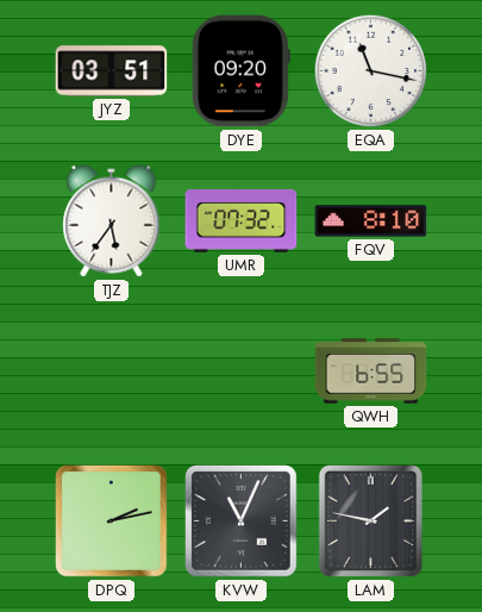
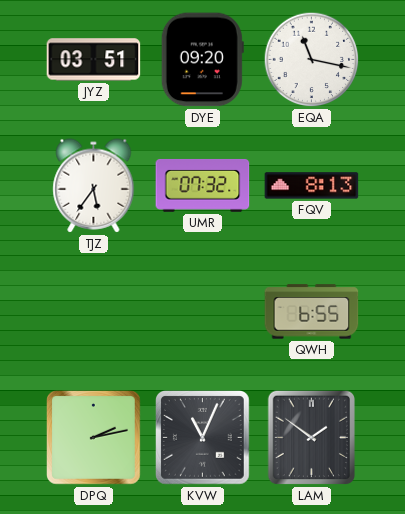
FQV: 8:10 -> 8:13
LAM: 1:47 -> 1:51
